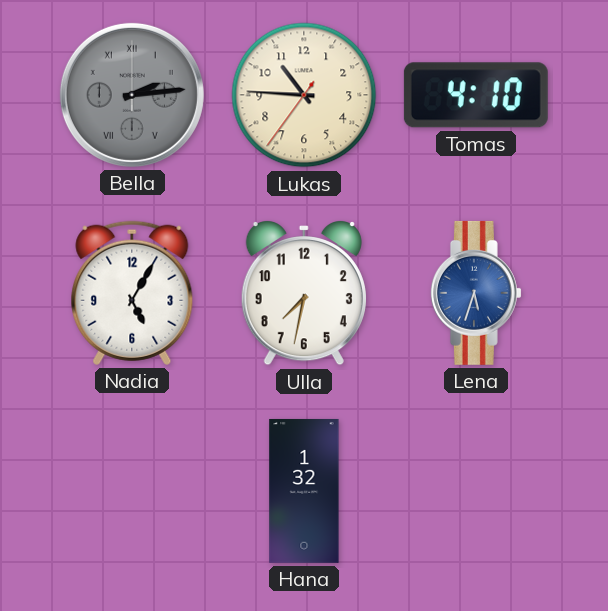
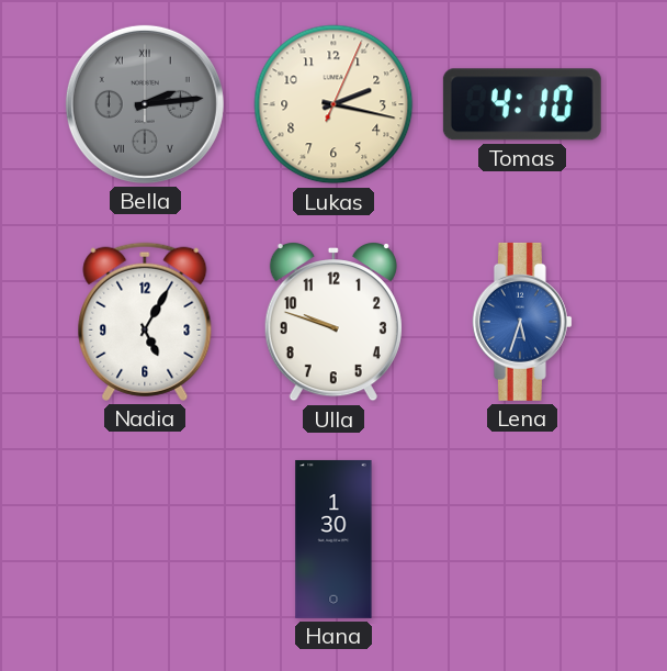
Lukas: 10:45 -> 2:17
Ulla: 7:32 -> 9:48
Hana: 1:32 -> 1:30
